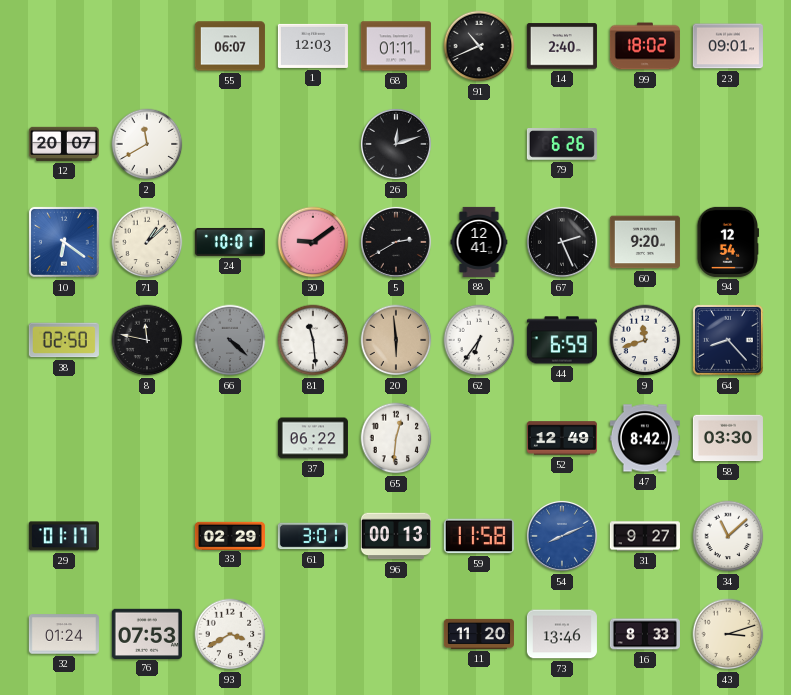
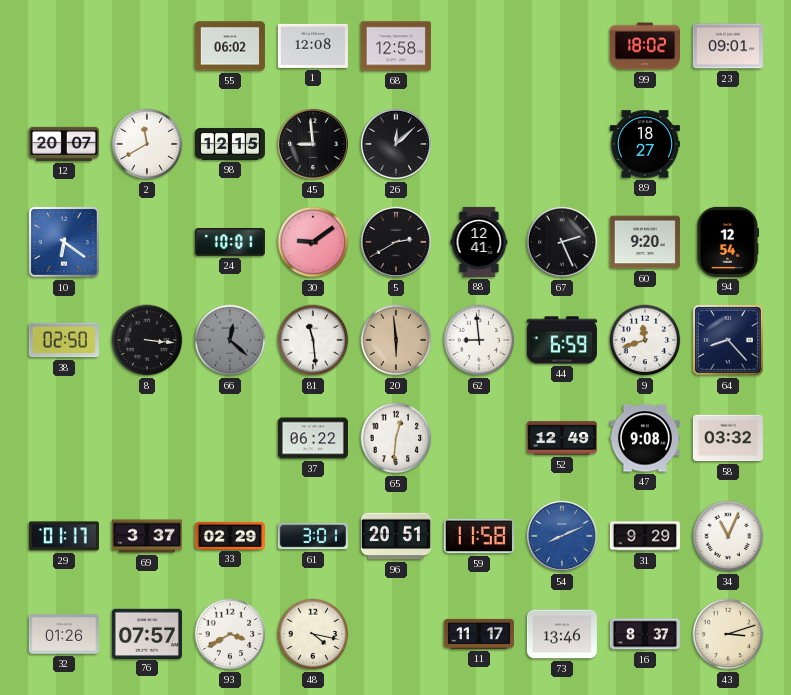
55: 06:07 -> 06:02
1: 12:03 -> 12:08
68: 01:11 -> 12:58
91: 10:41 -> none
14: 2:40 -> none
98: none -> 12:15
45: none -> 8:59
26: 12:12 -> 12:08
79: 6:26 -> none
89: none -> 18:27
71: 1:08 -> none
8: 11:47 -> 3:16
66: 4:22 -> 12:22
62: 6:36 -> 8:59
47: 8:42 -> 9:08
58: 03:30 -> 03:32
69: none -> 3:37
96: 00:13 -> 20:51
31: 9:27 -> 9:29
34: 11:08 -> 11:04
32: 01:24 -> 01:26
76: 07:53 -> 07:57
48: none -> 4:17
11: 11:20 -> 11:17
16: 8:33 -> 8:37
